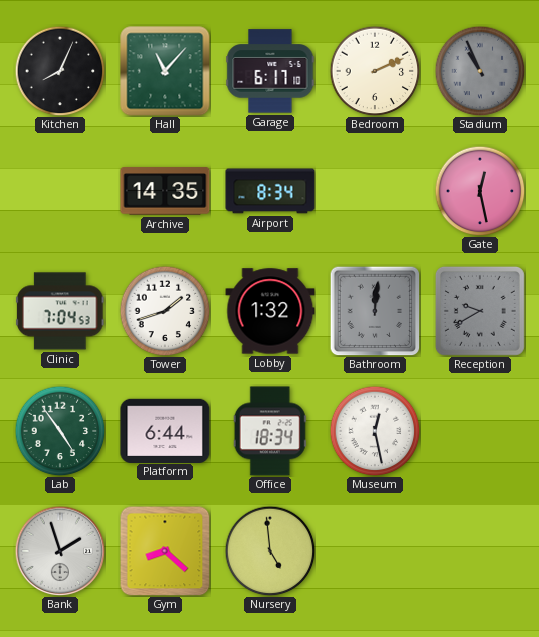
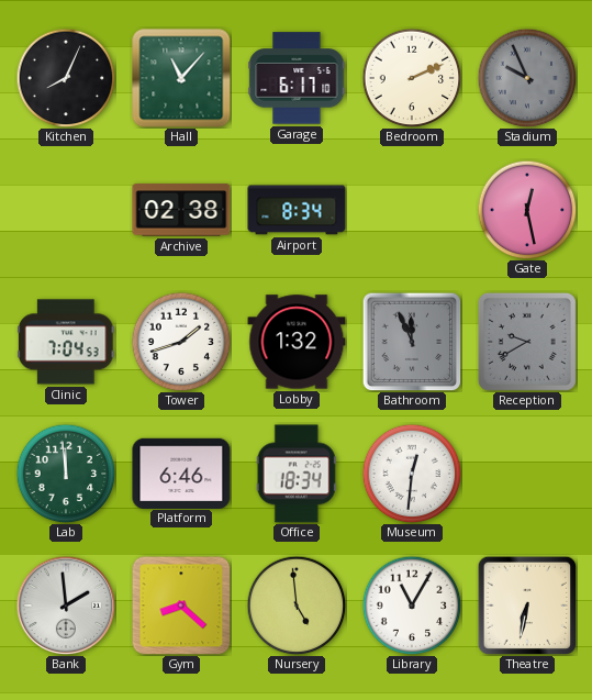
Stadium: 10:56 -> 9:56
Archive: 14:35 -> 02:38
Bathroom: 12:01 -> 11:56
Lab: 4:54 -> 11:59
Platform: 6:44 -> 6:46
Museum: 12:28 -> 12:31
Bank: 1:57 -> 1:59
Library: none -> 11:05
Theatre: none -> 6:32
